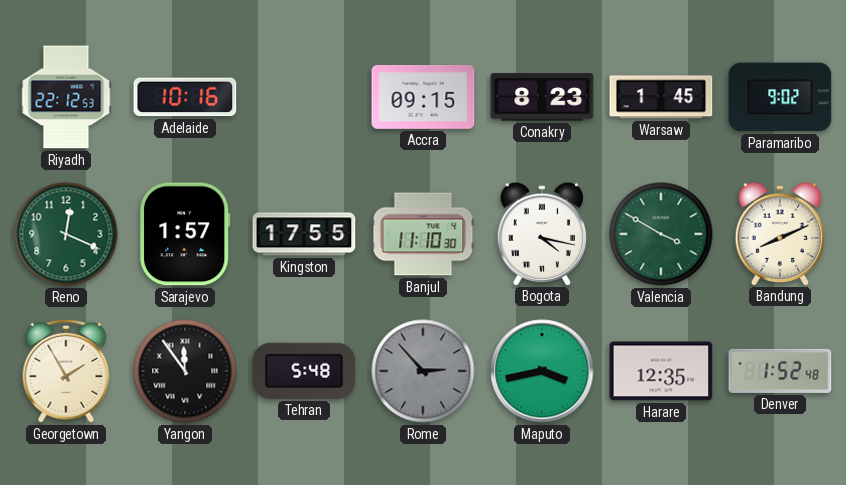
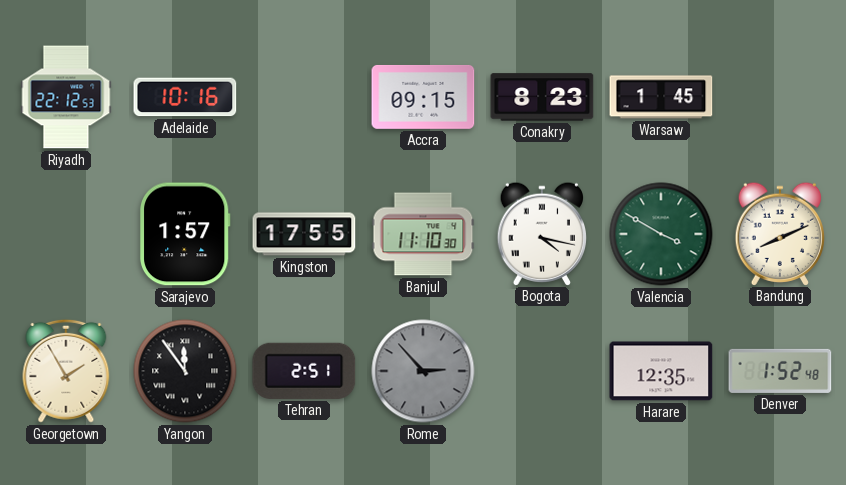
Paramaribo: 9:02 -> none
Reno: 12:19 -> none
Tehran: 5:48 -> 2:51
Maputo: 3:43 -> none
